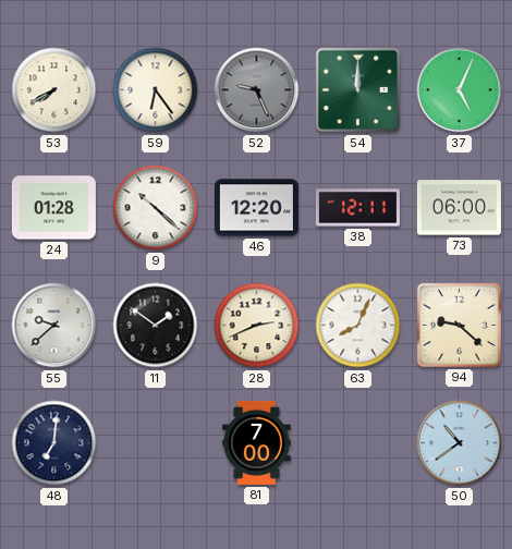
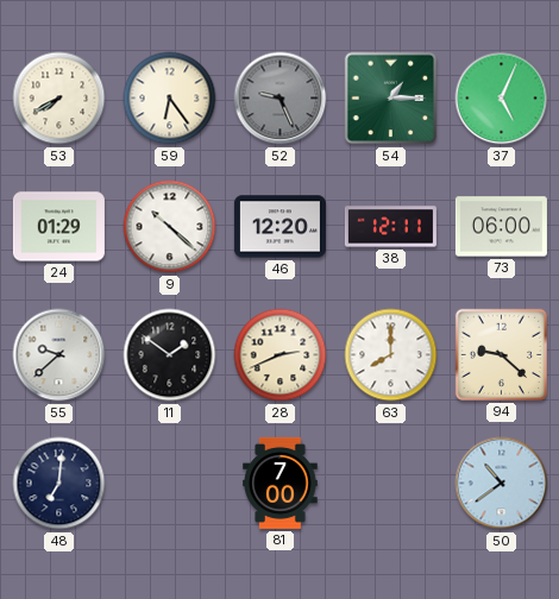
54: 12:00 -> 1:15
24: 01:28 -> 01:29
63: 8:04 -> 8:00
